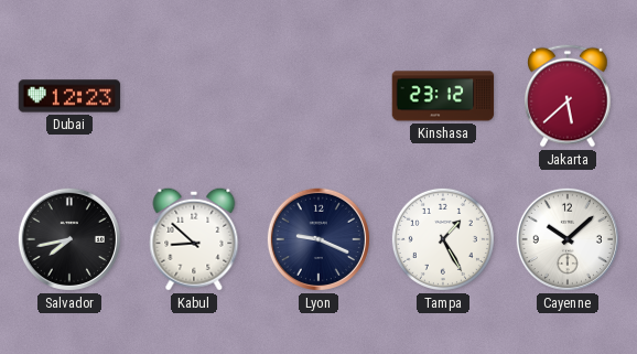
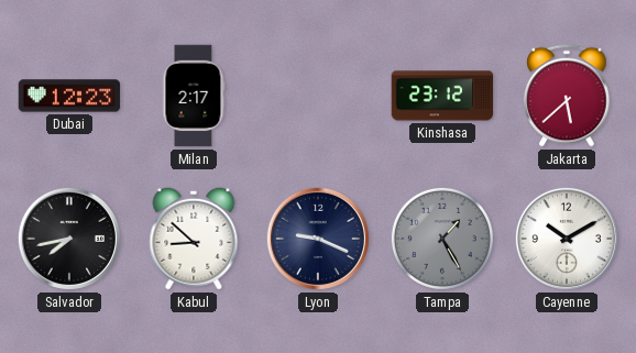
Milan: none -> 2:17
Tampa dial: white -> grey
Cayenne: 10:08 -> 10:10
